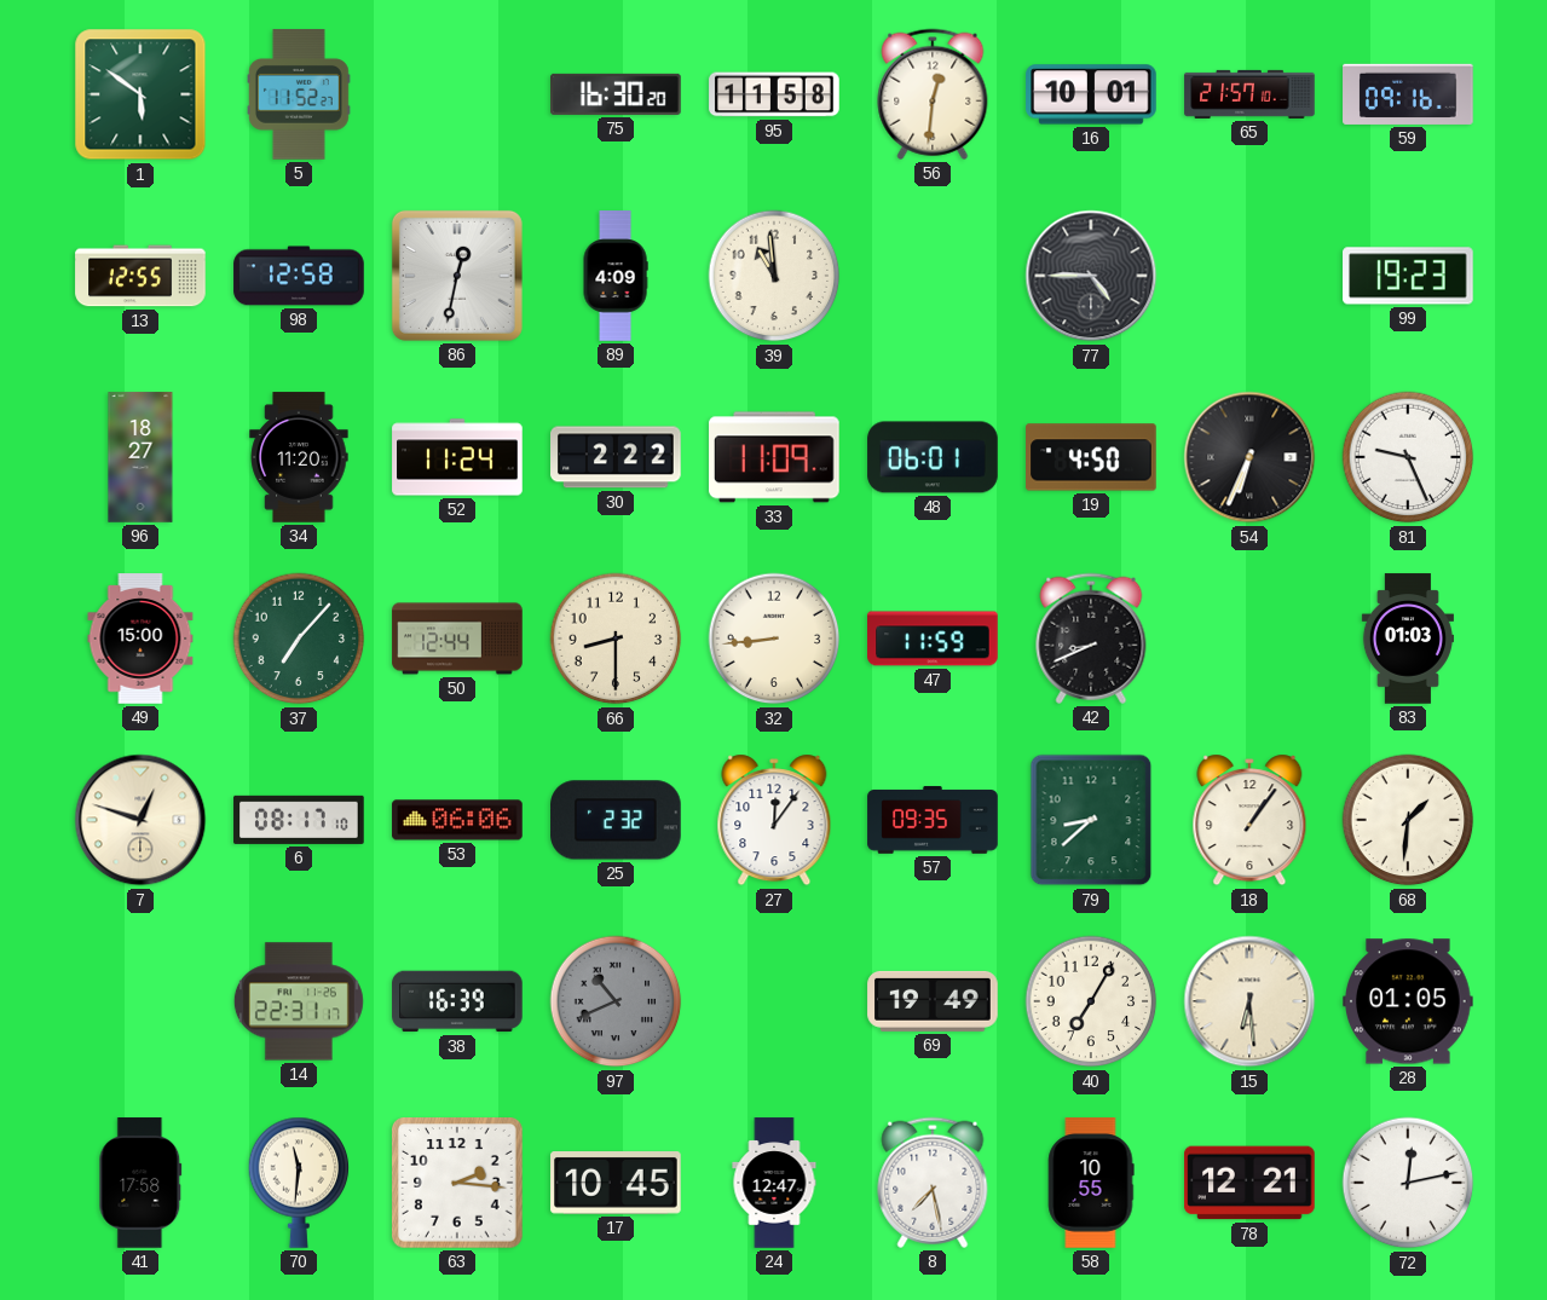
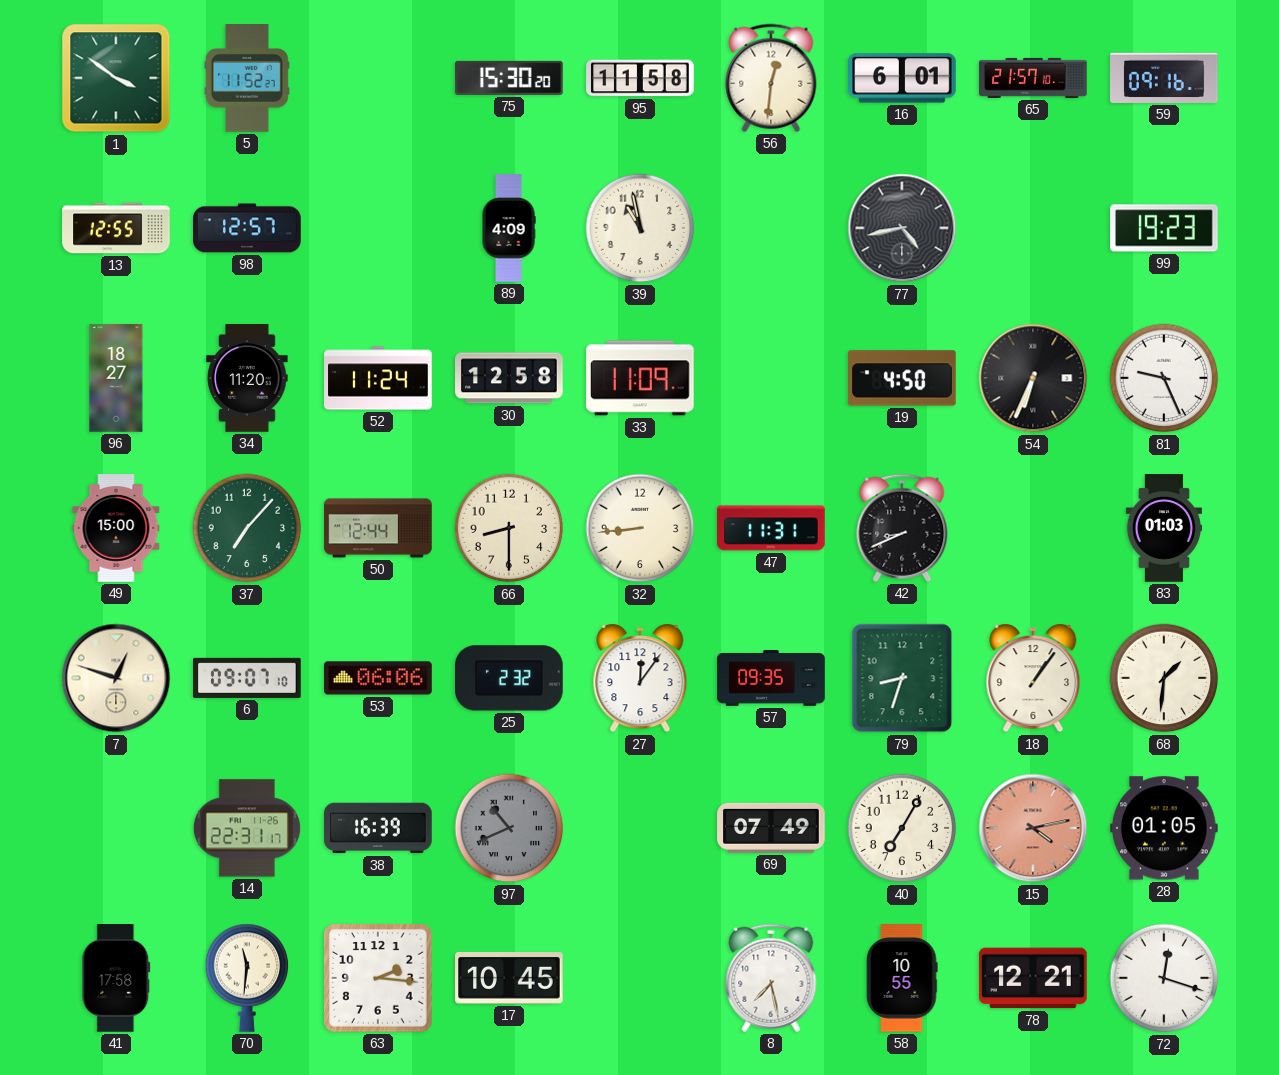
1: 5:51 -> 3:51
75: 16:30 -> 15:30
16: 10:01 -> 6:01
98: 12:58 -> 12:57
86: 12:32 -> none
39: 10:59 -> 10:58
77: 4:45 -> 4:43
30: 2:22 -> 12:58
48: 06:01 -> none
47: 11:59 -> 11:31
6: 08:17 -> 09:07
79: 8:38 -> 8:33
69: 19:49 -> 07:49
15: 6:29 -> 4:13
15 dial: cream -> salmon
24: 12:47 -> none
72: 12:13 -> 12:18
